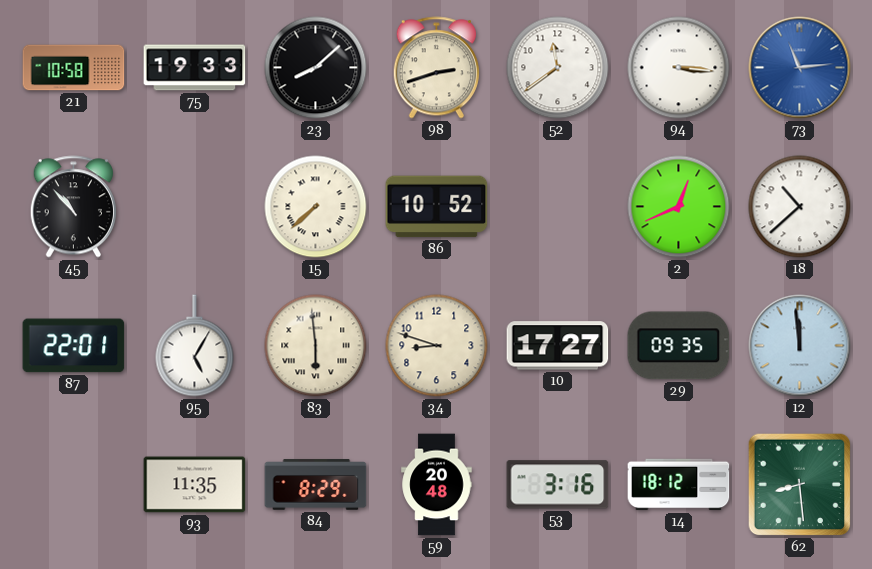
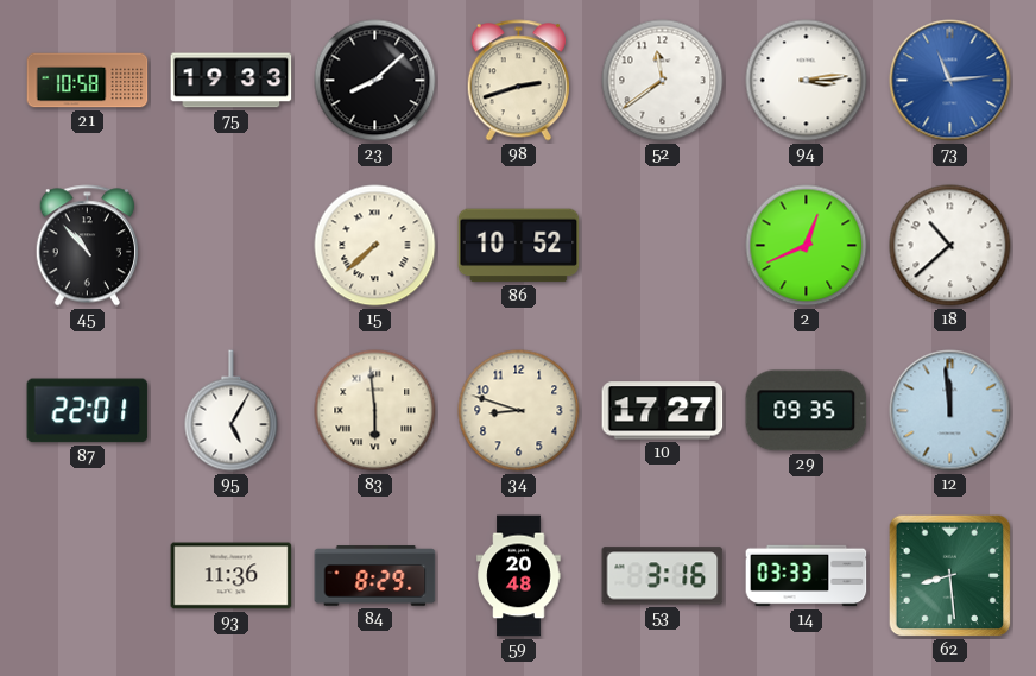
94: 3:16 -> 3:14
93: 11:35 -> 11:36
14: 18:12 -> 03:33
